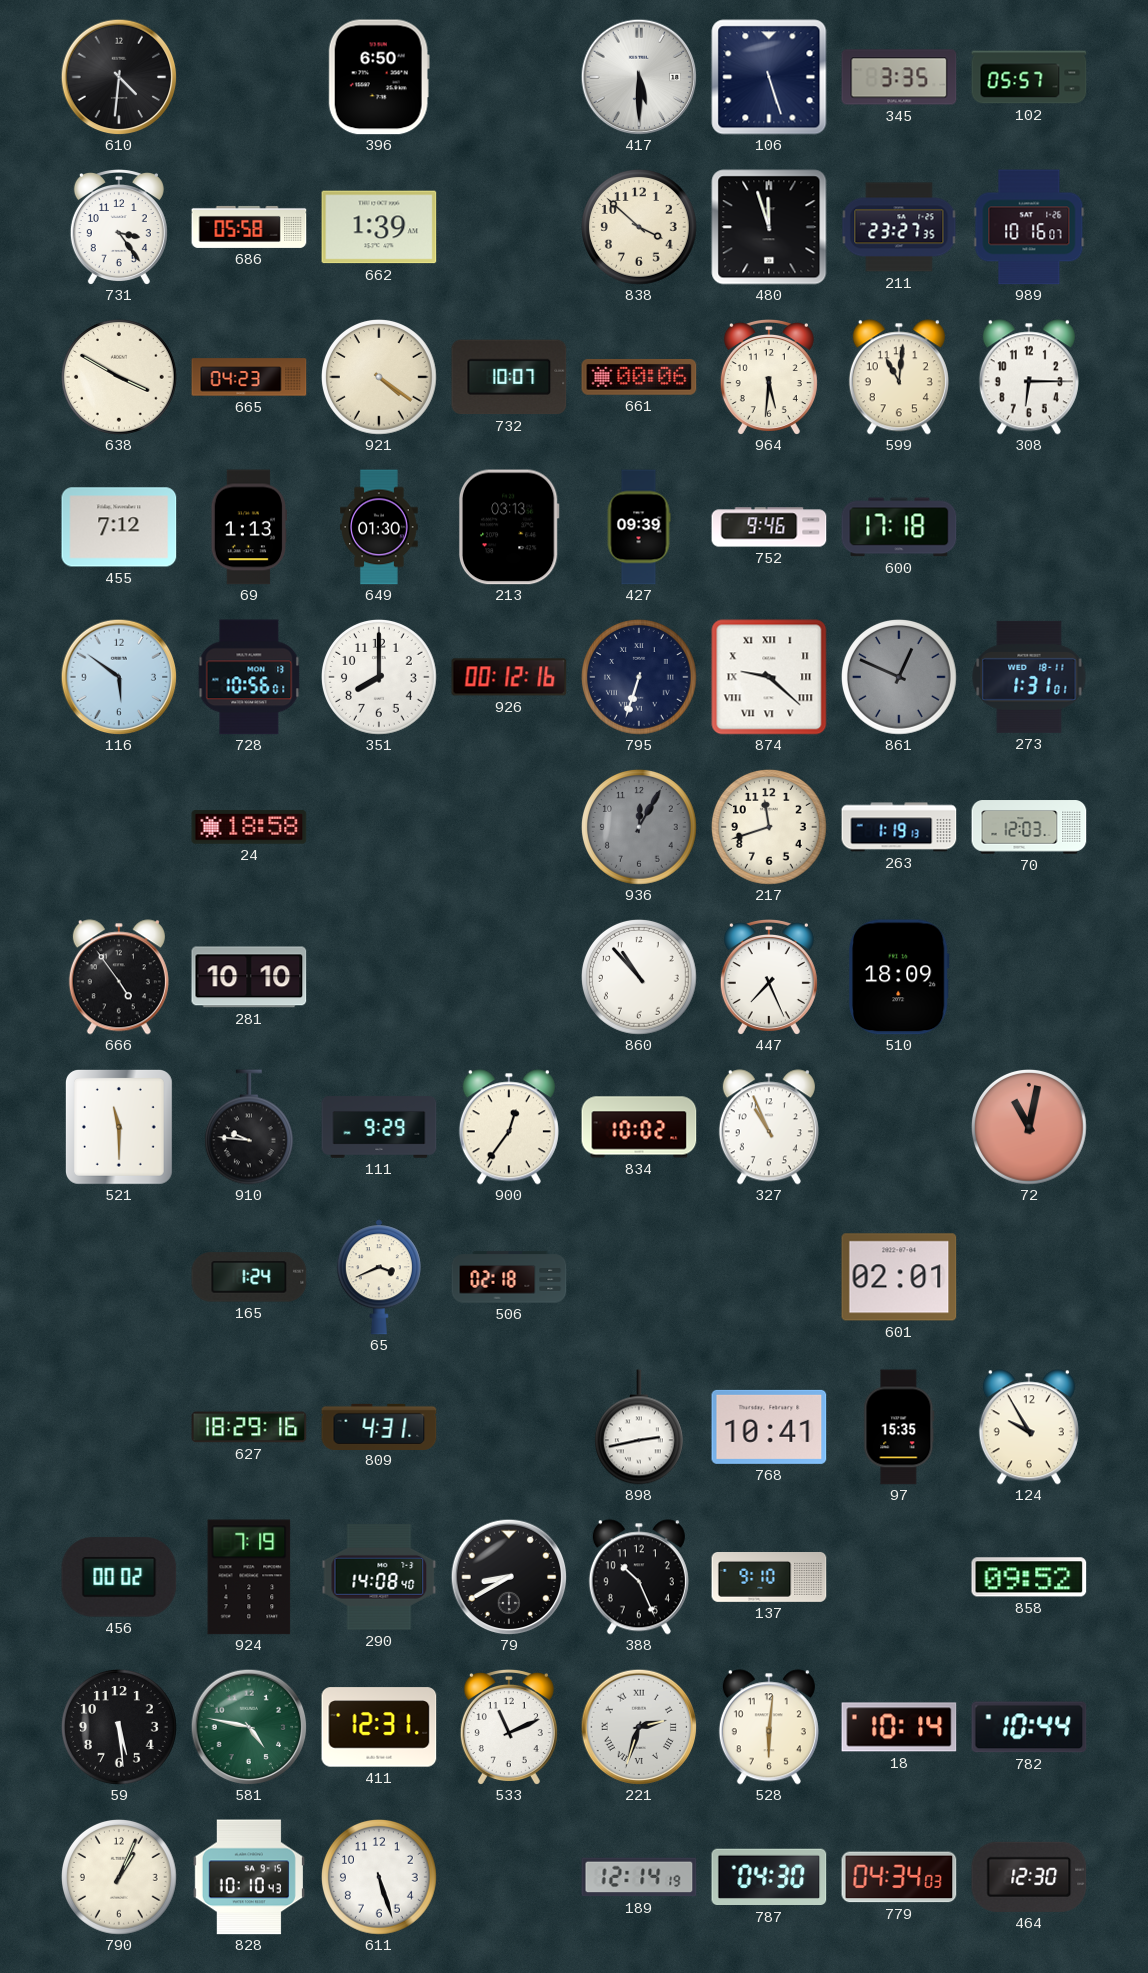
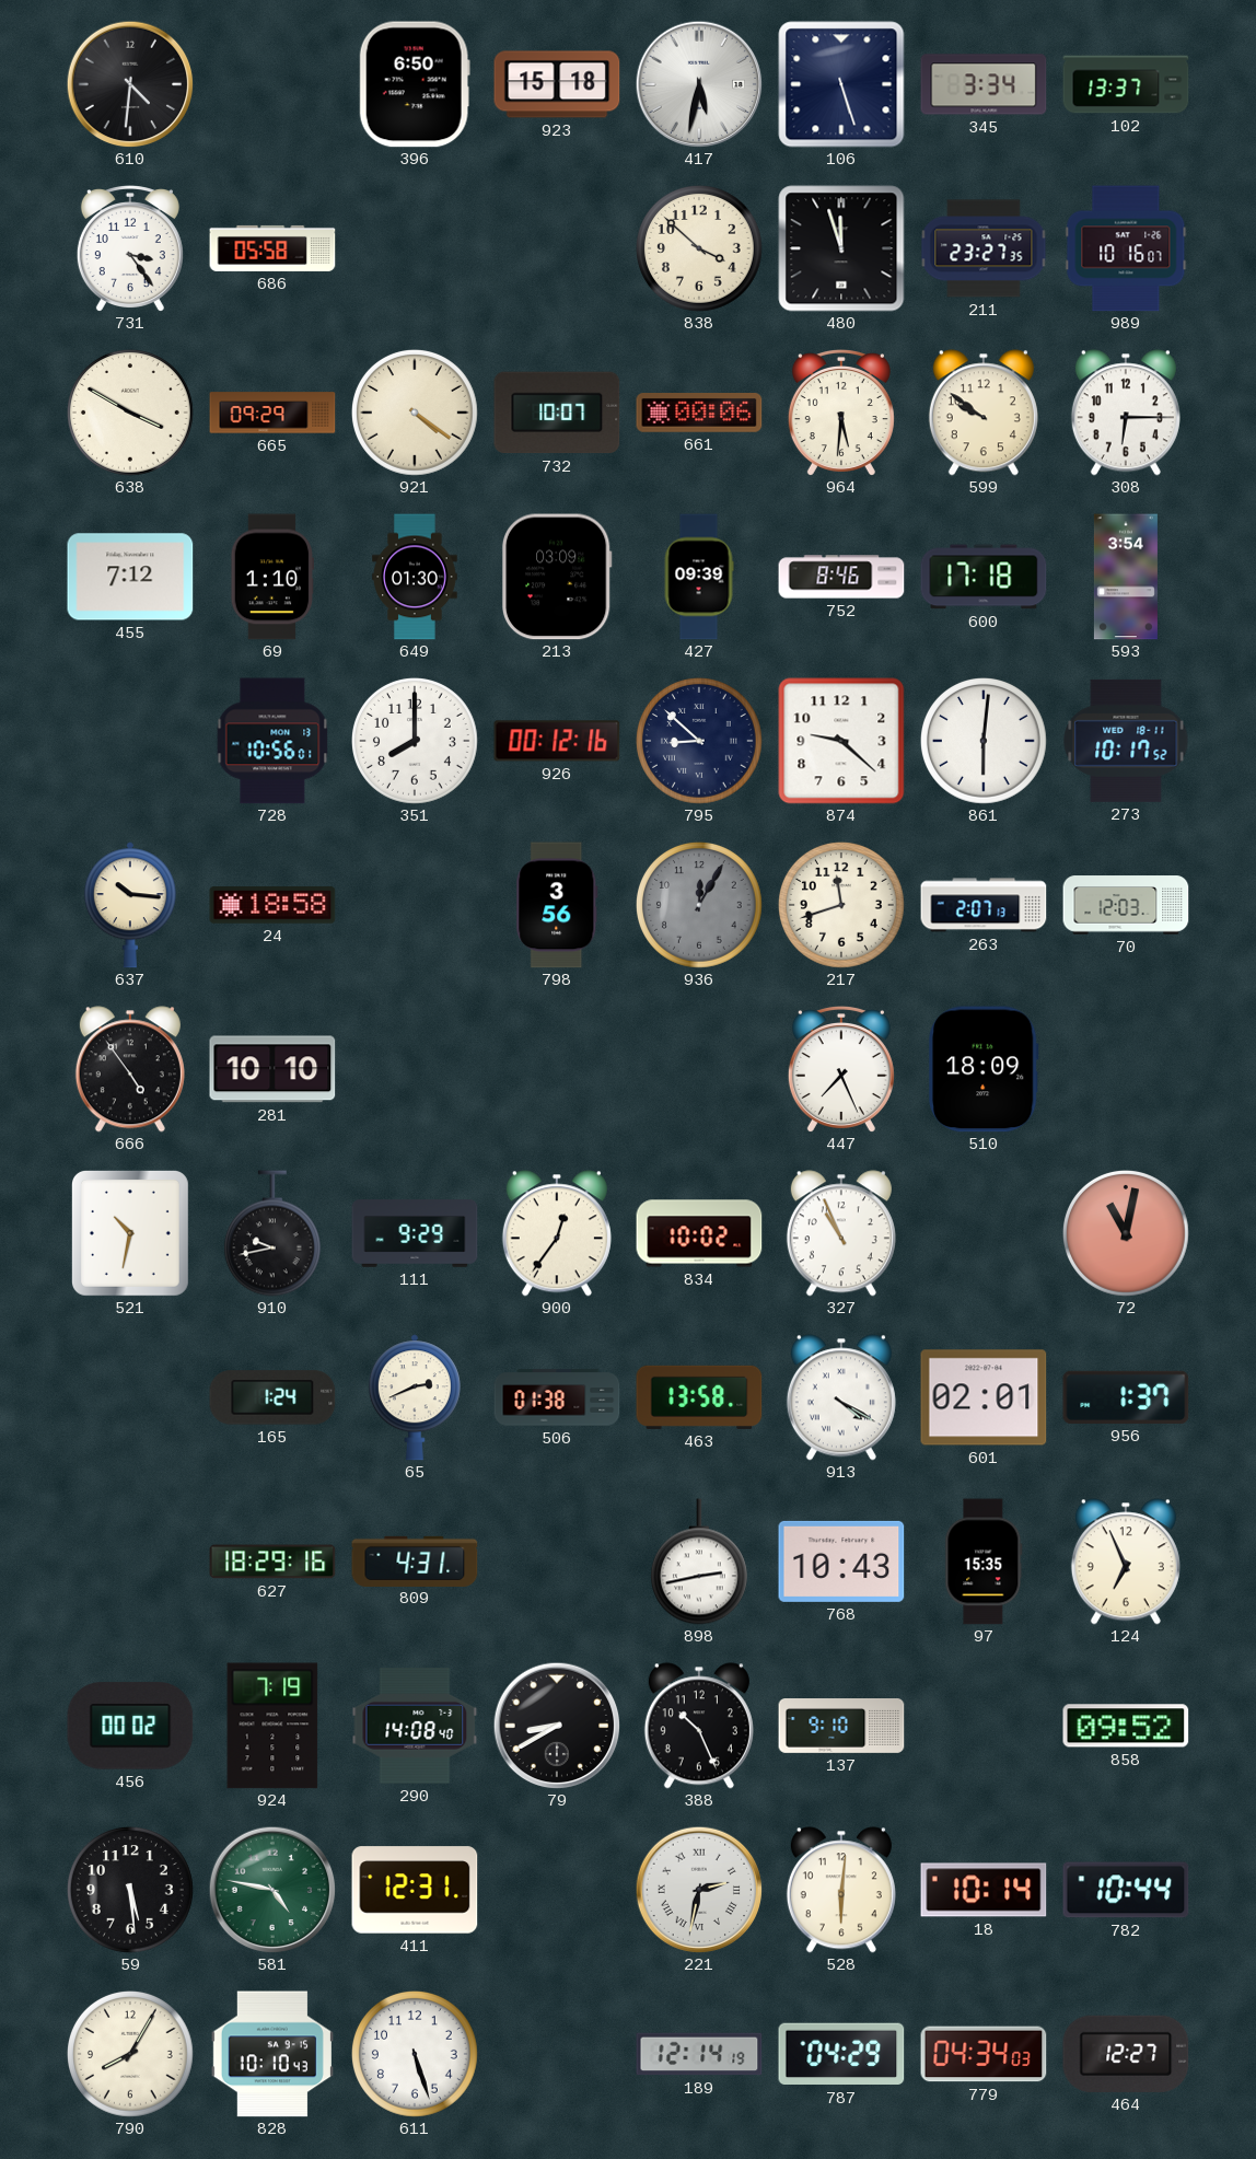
923: none -> 15:18
417: 5:30 -> 5:32
345: 3:35 -> 3:34
102: 05:57 -> 13:37
662: 1:39 -> none
665: 04:23 -> 09:29
599: 11:01 -> 9:51
69: 1:13 -> 1:10
213: 03:13 -> 03:09
752: 9:46 -> 8:46
593: none -> 3:54
116: 5:51 -> none
795: 6:33 -> 8:52
874 numerals: Roman -> Arabic
861: 12:49 -> 6:01
861 dial: grey -> white
273: 1:31 -> 10:17
637: none -> 10:16
798: none -> 3:56
263: 1:19 -> 2:07
860: 10:53 -> none
521: 11:30 -> 10:32
910: 9:46 -> 9:43
65: 3:41 -> 2:41
506: 02:18 -> 01:38
463: none -> 13:58
913: none -> 4:20
956: none -> 1:37
768: 10:41 -> 10:43
124: 9:55 -> 6:56
533: 11:11 -> none
221: 2:33 -> 2:32
790: 1:04 -> 8:05
787: 04:30 -> 04:29
464: 12:30 -> 12:27
